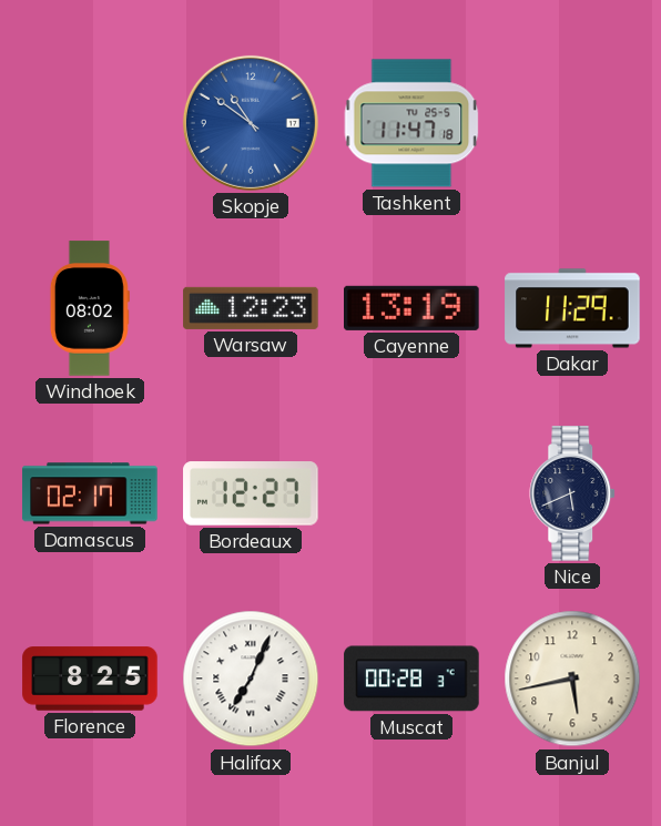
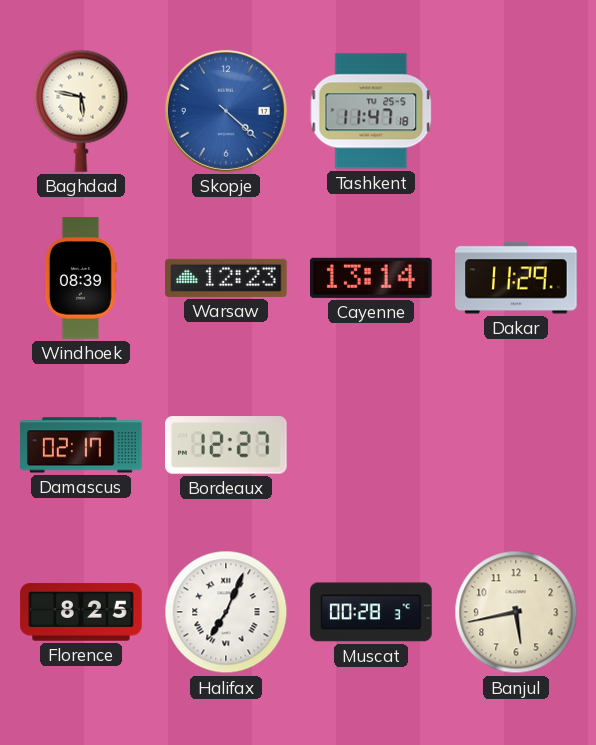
Baghdad: none -> 5:47
Skopje: 10:51 -> 4:22
Windhoek: 08:02 -> 08:39
Cayenne: 13:19 -> 13:14
Nice: 5:41 -> none
